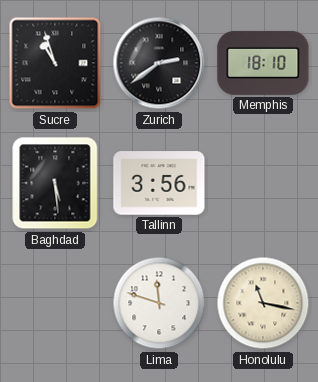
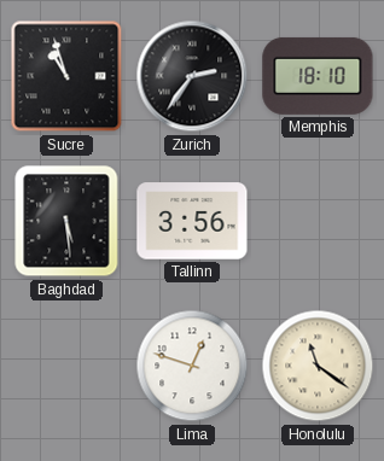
Zurich: 2:39 -> 2:36
Lima: 11:48 -> 12:48
Honolulu: 11:17 -> 11:21
